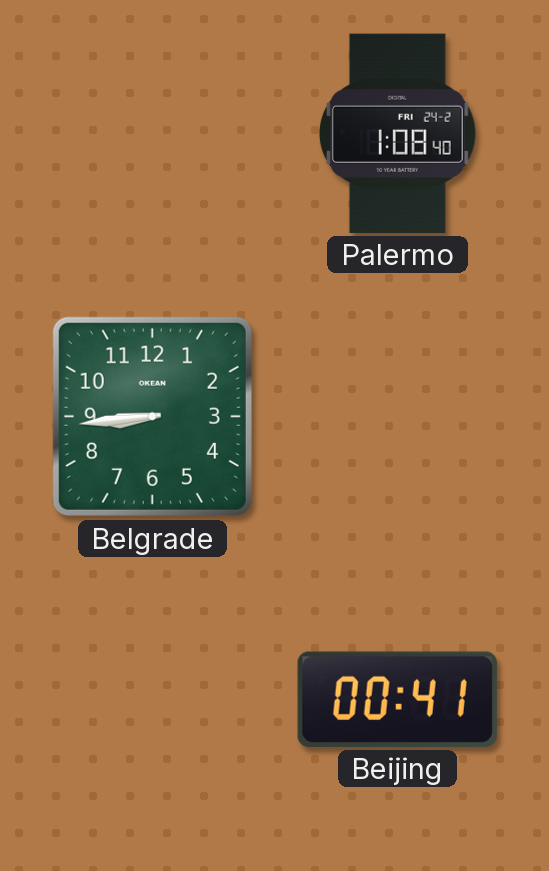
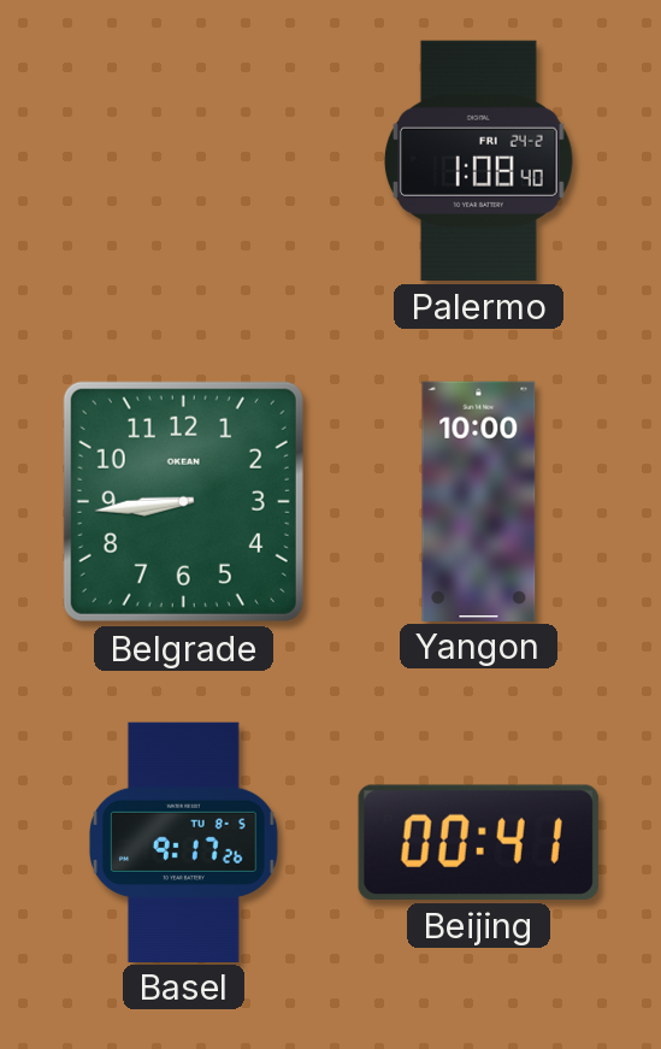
Yangon: none -> 10:00
Basel: none -> 9:17
